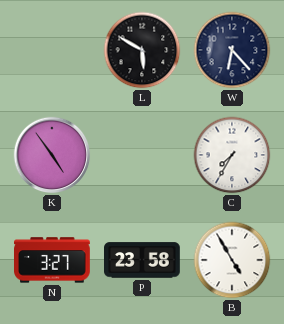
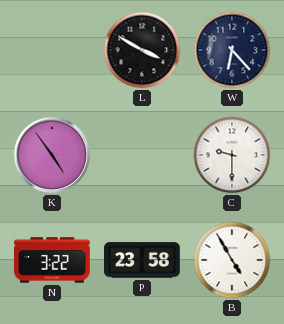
L: 5:50 -> 3:50
C: 7:35 -> 9:30
N: 3:27 -> 3:22
